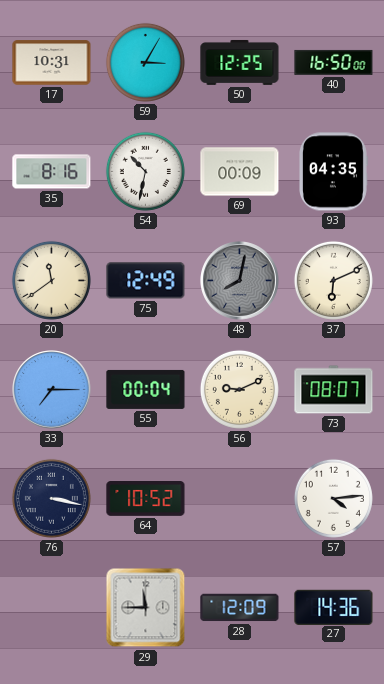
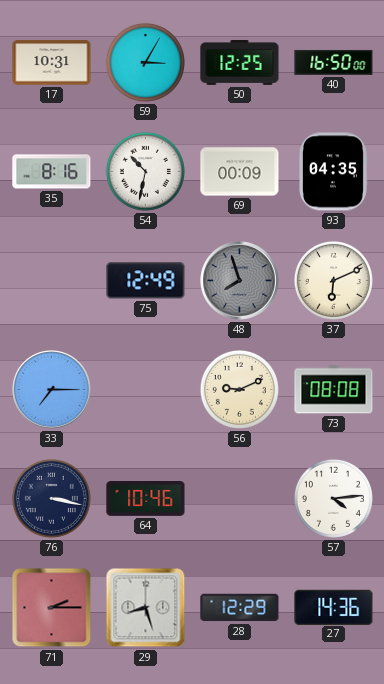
20: 11:39 -> none
48: 8:02 -> 7:57
55: 00:04 -> none
73: 08:07 -> 08:08
64: 10:52 -> 10:46
71: none -> 2:15
29: 11:45 -> 8:27
28: 12:09 -> 12:29
